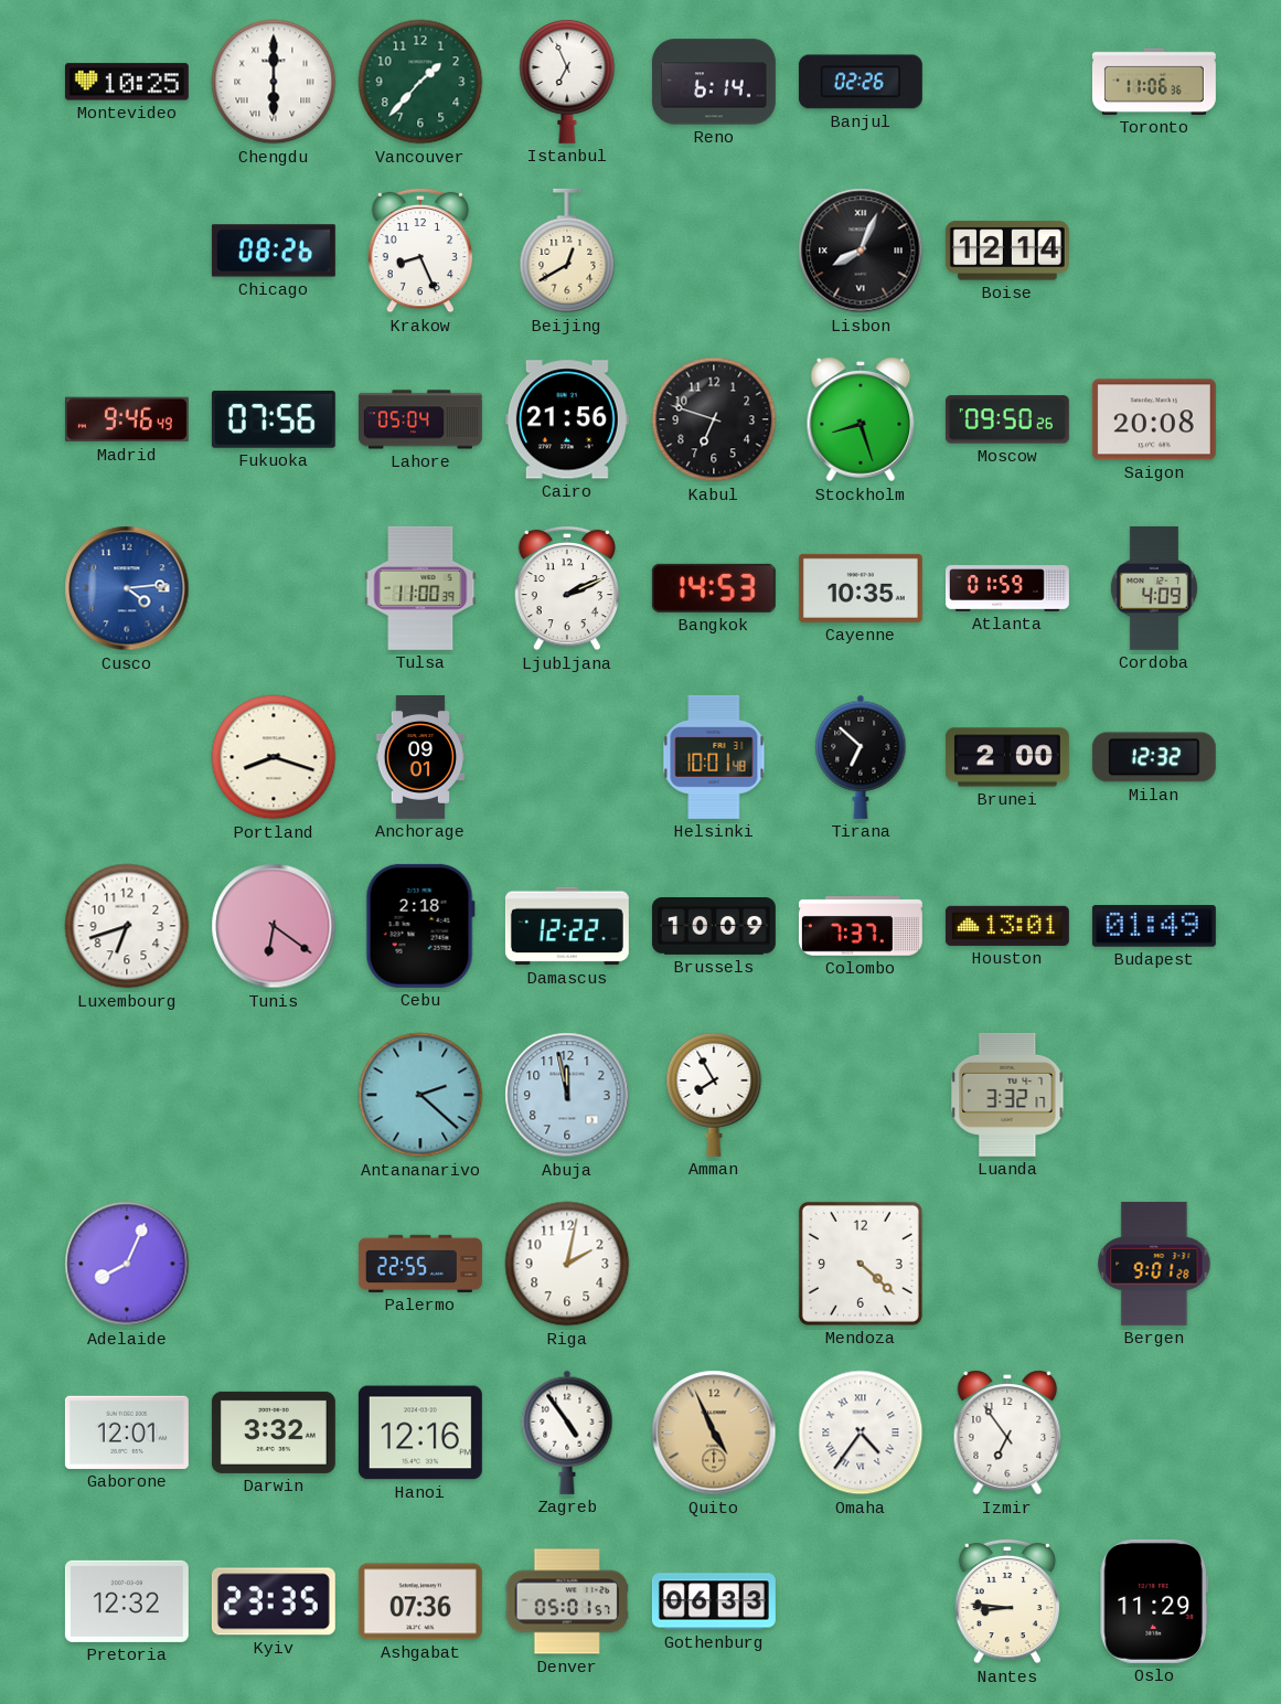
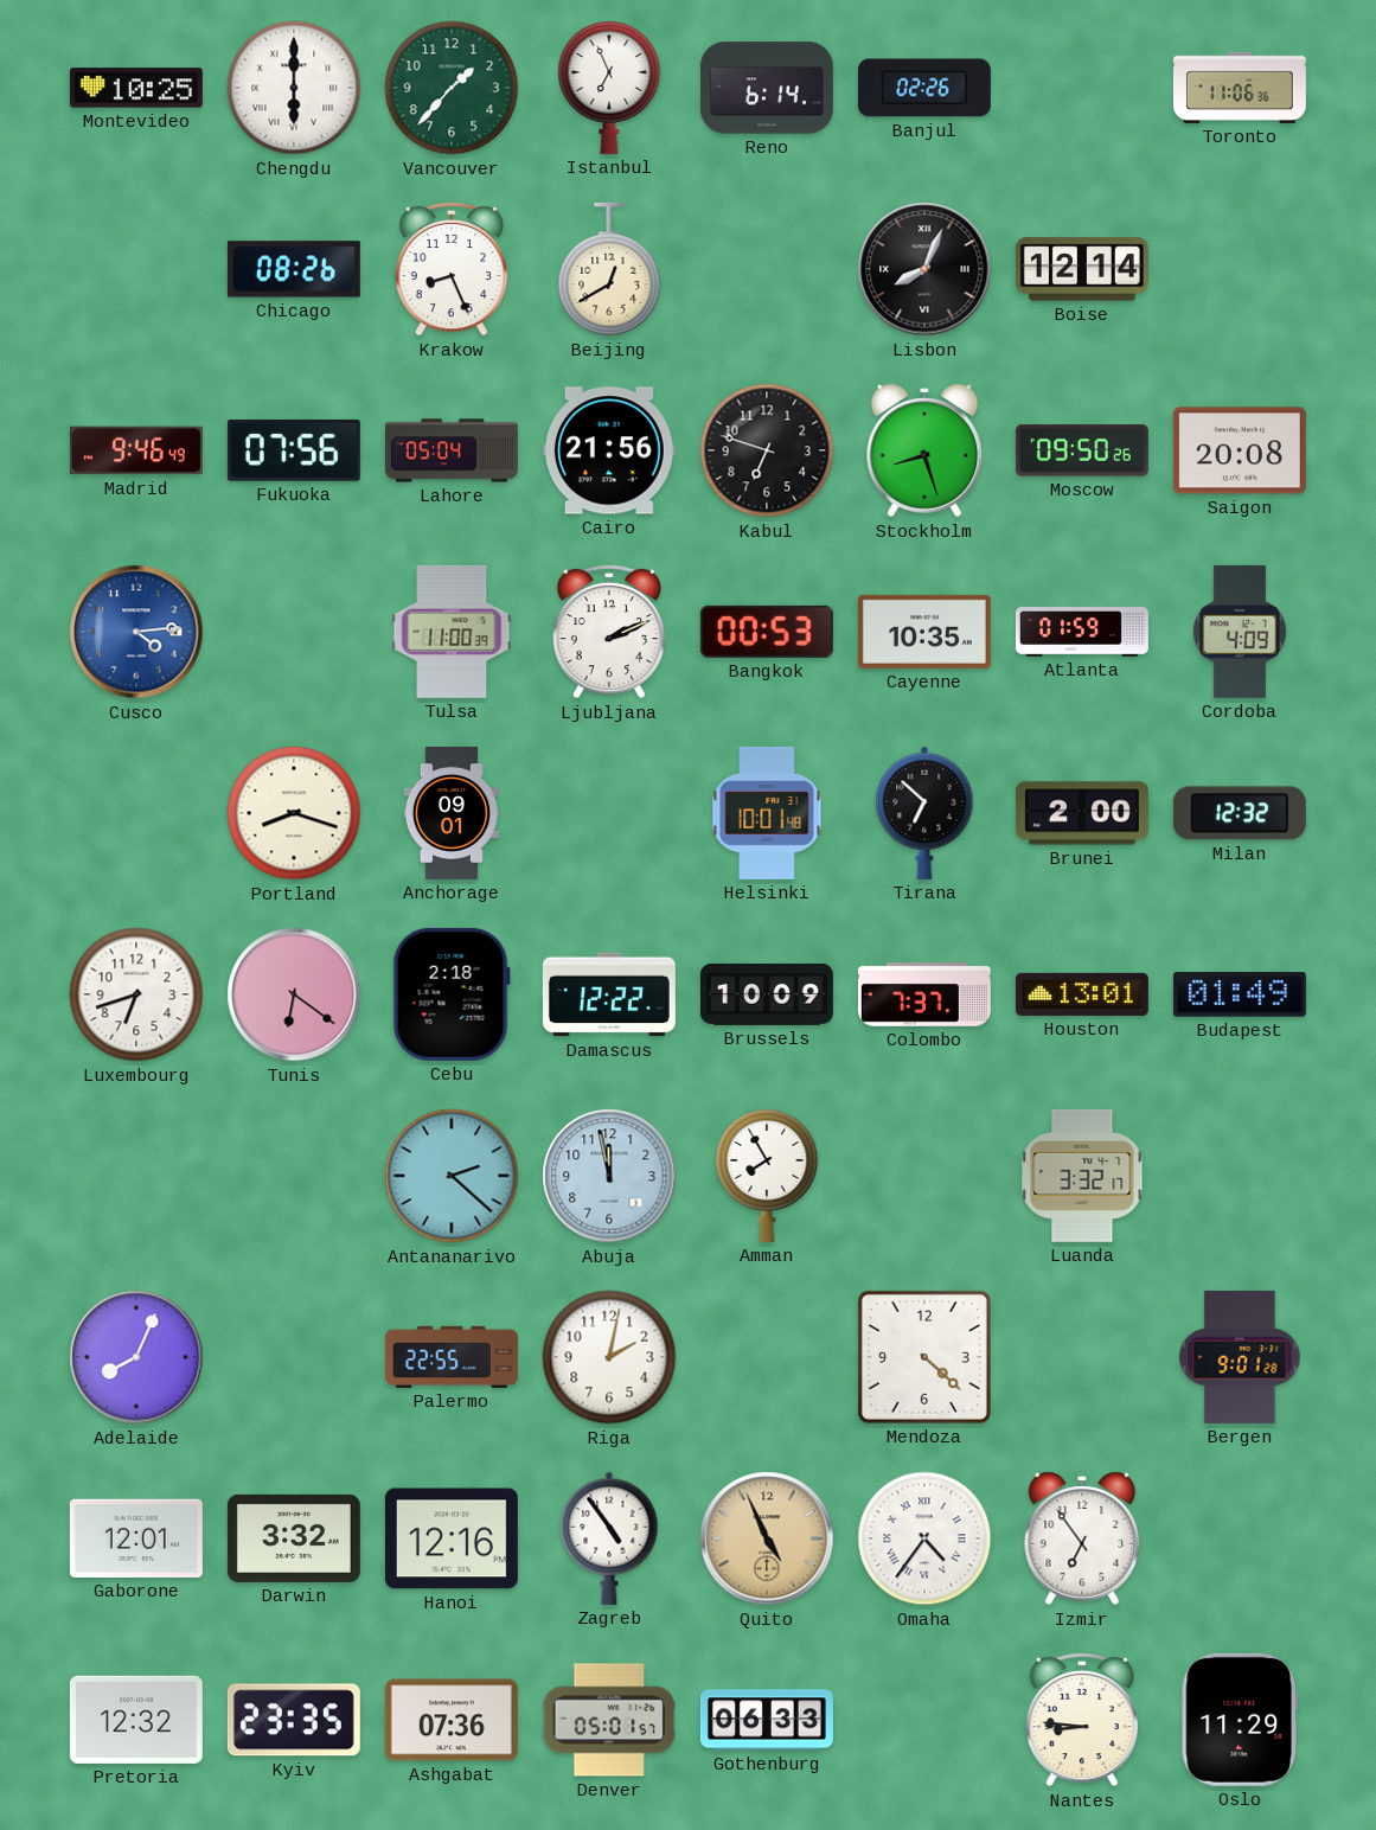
Bangkok: 14:53 -> 00:53
